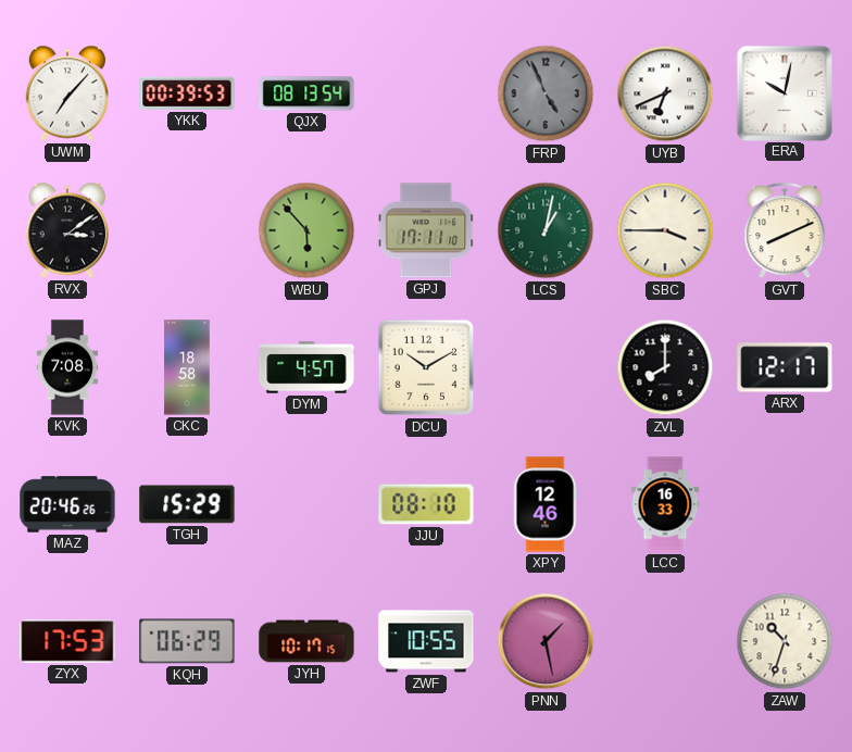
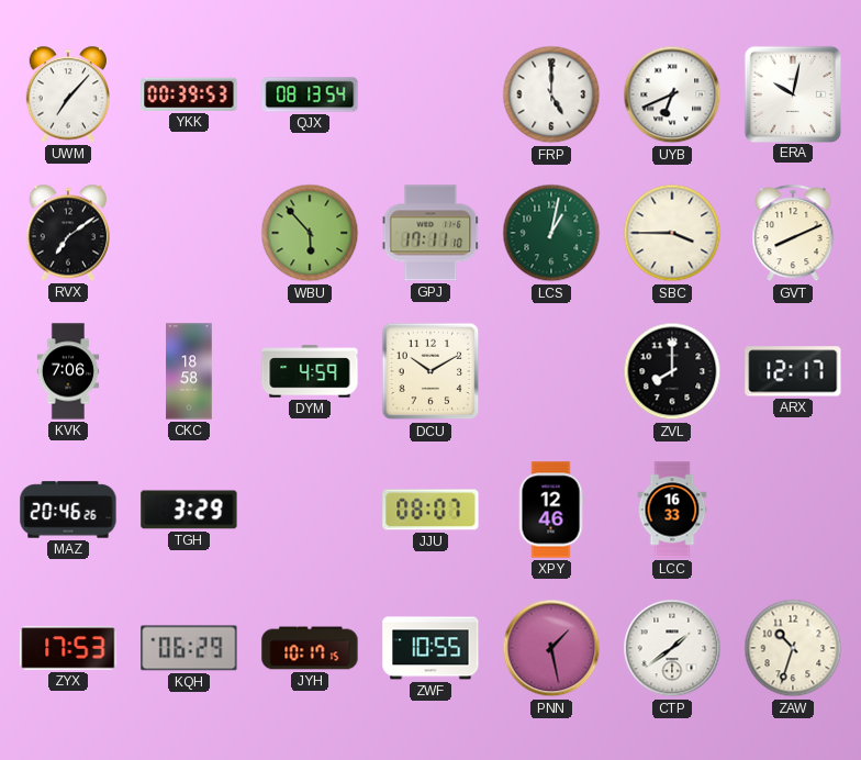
FRP: 4:56 -> 5:00
FRP dial: grey -> white
RVX: 3:09 -> 7:09
KVK: 7:08 -> 7:06
DYM: 4:57 -> 4:59
TGH: 15:29 -> 3:29
JJU: 08:10 -> 08:07
CTP: none -> 1:39
